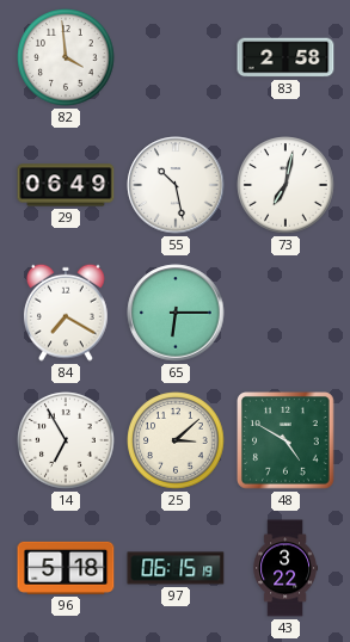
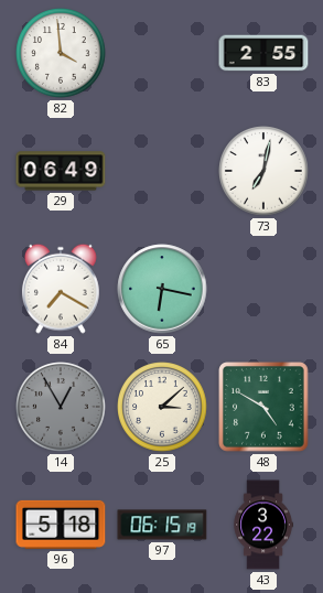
83: 2:58 -> 2:55
55: 10:28 -> none
65: 6:15 -> 6:17
14: 6:55 -> 12:55
14 dial: white -> grey
